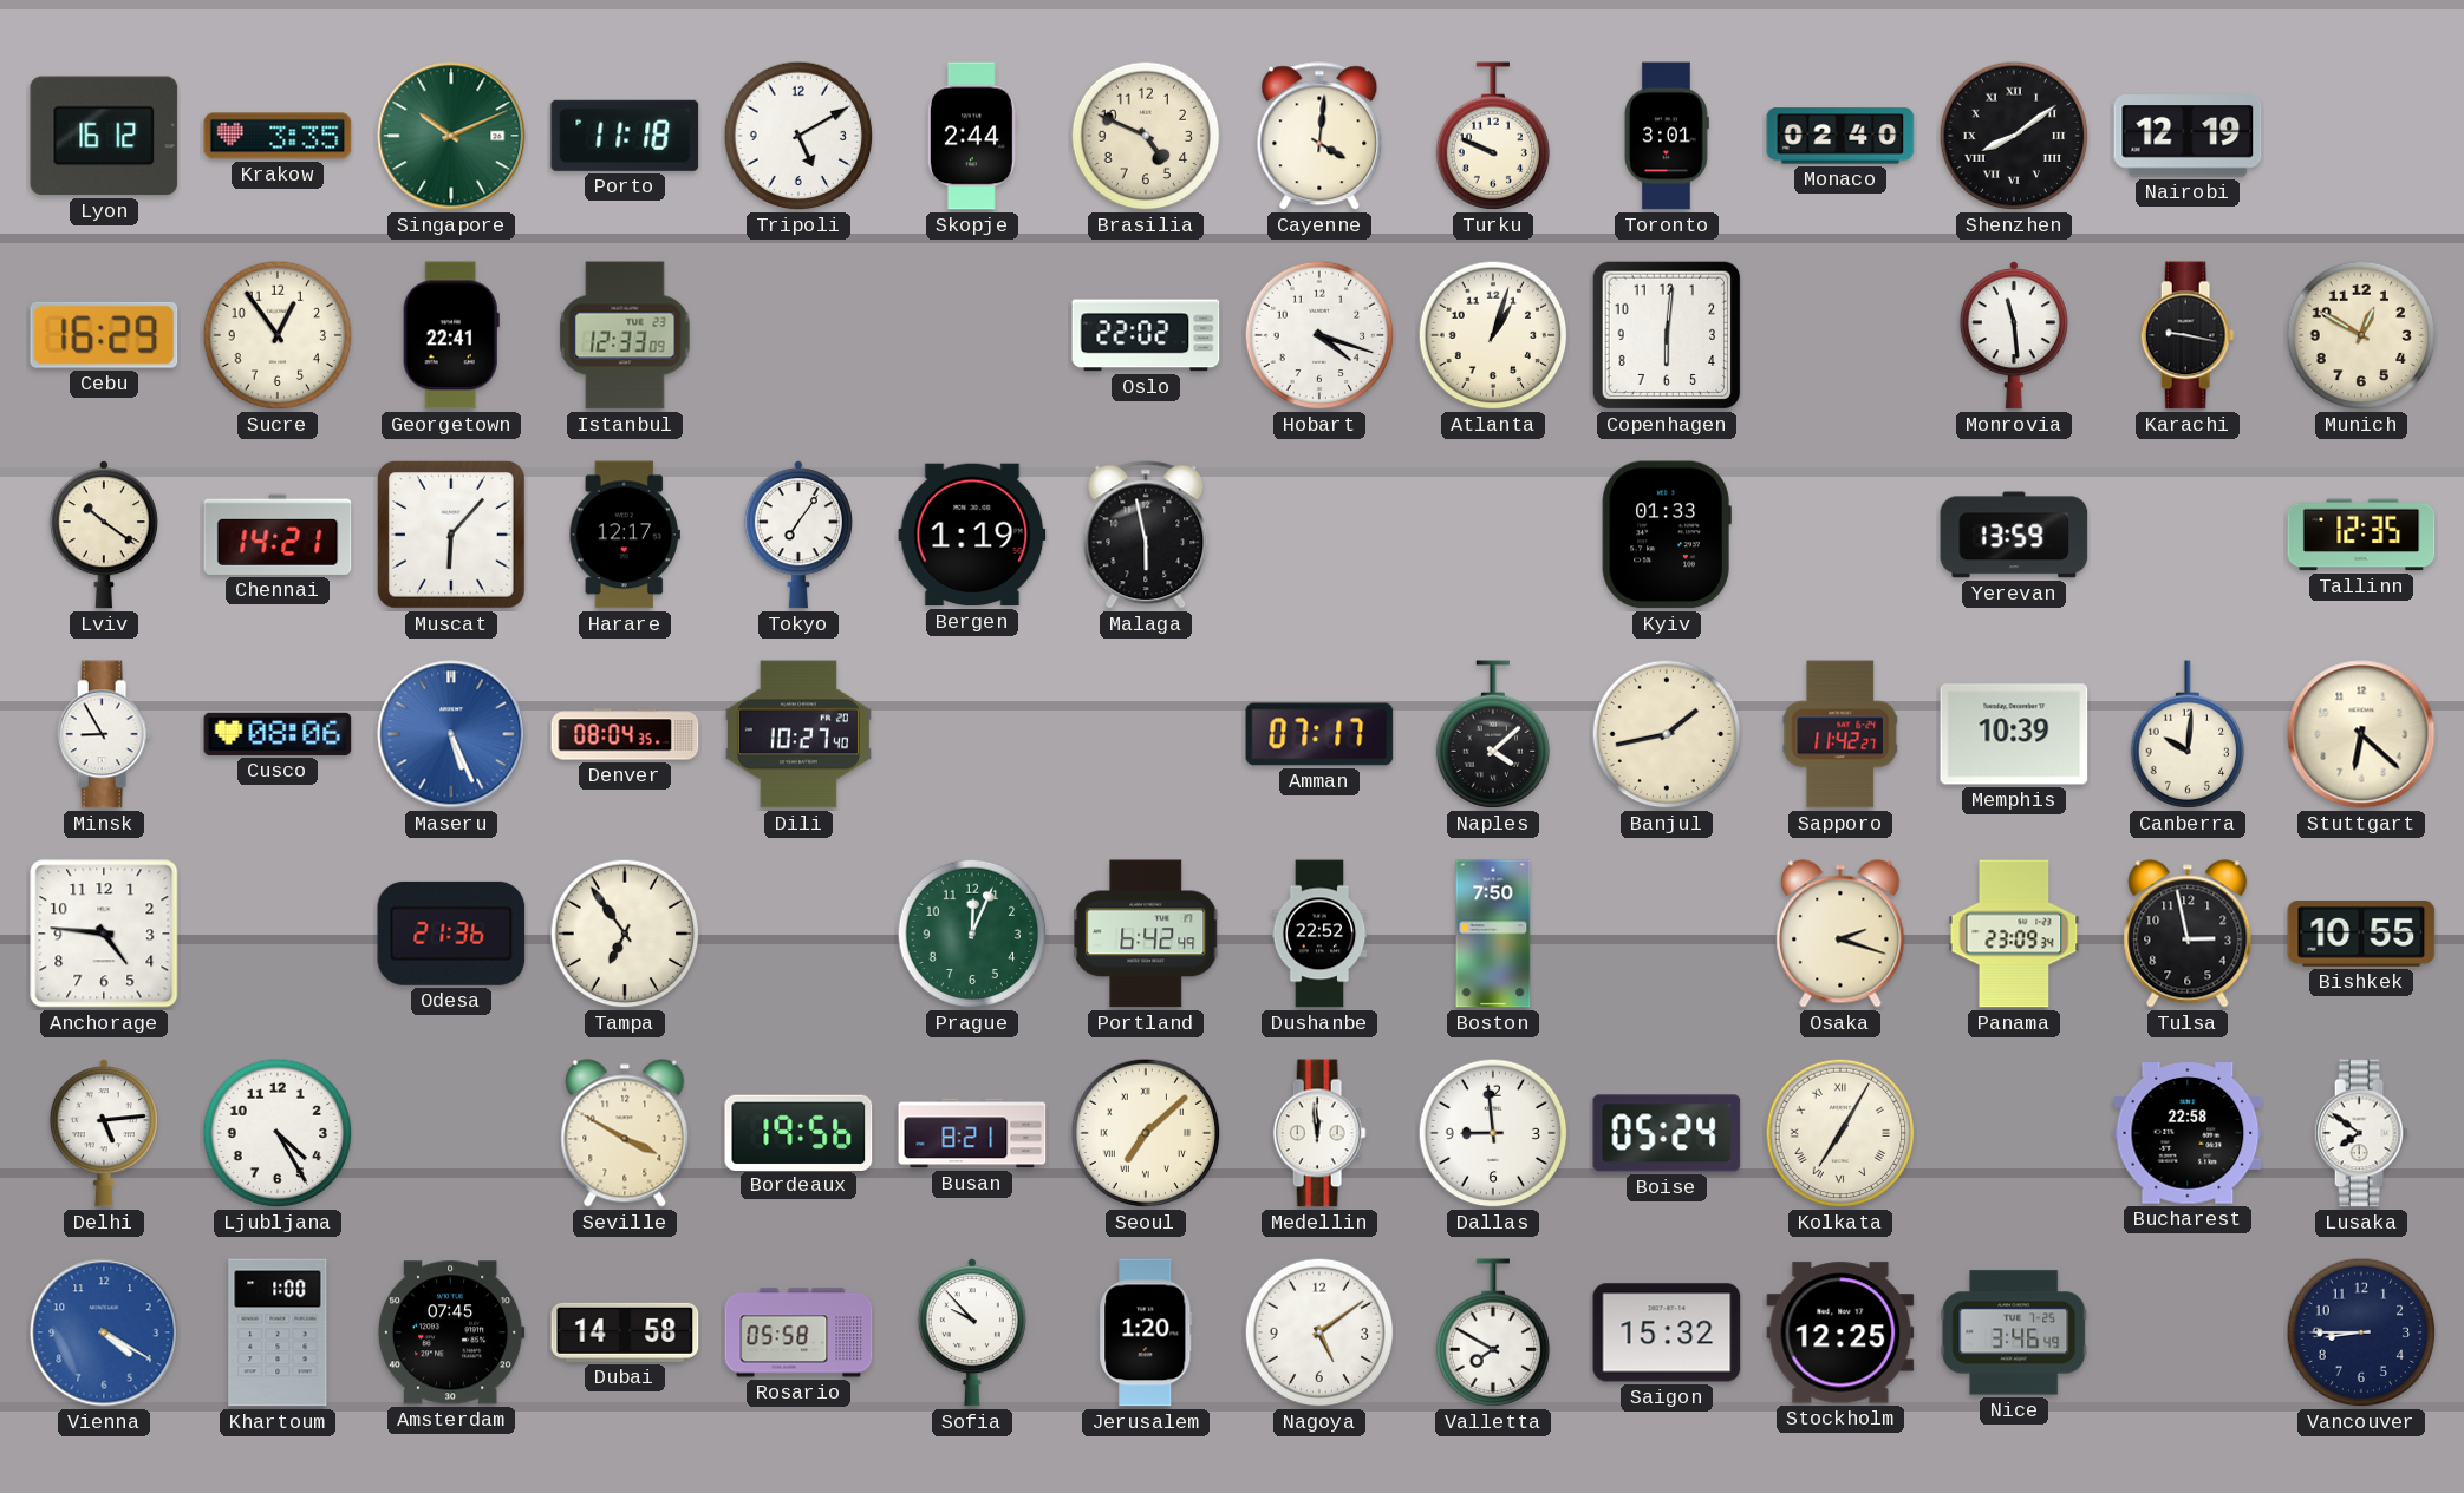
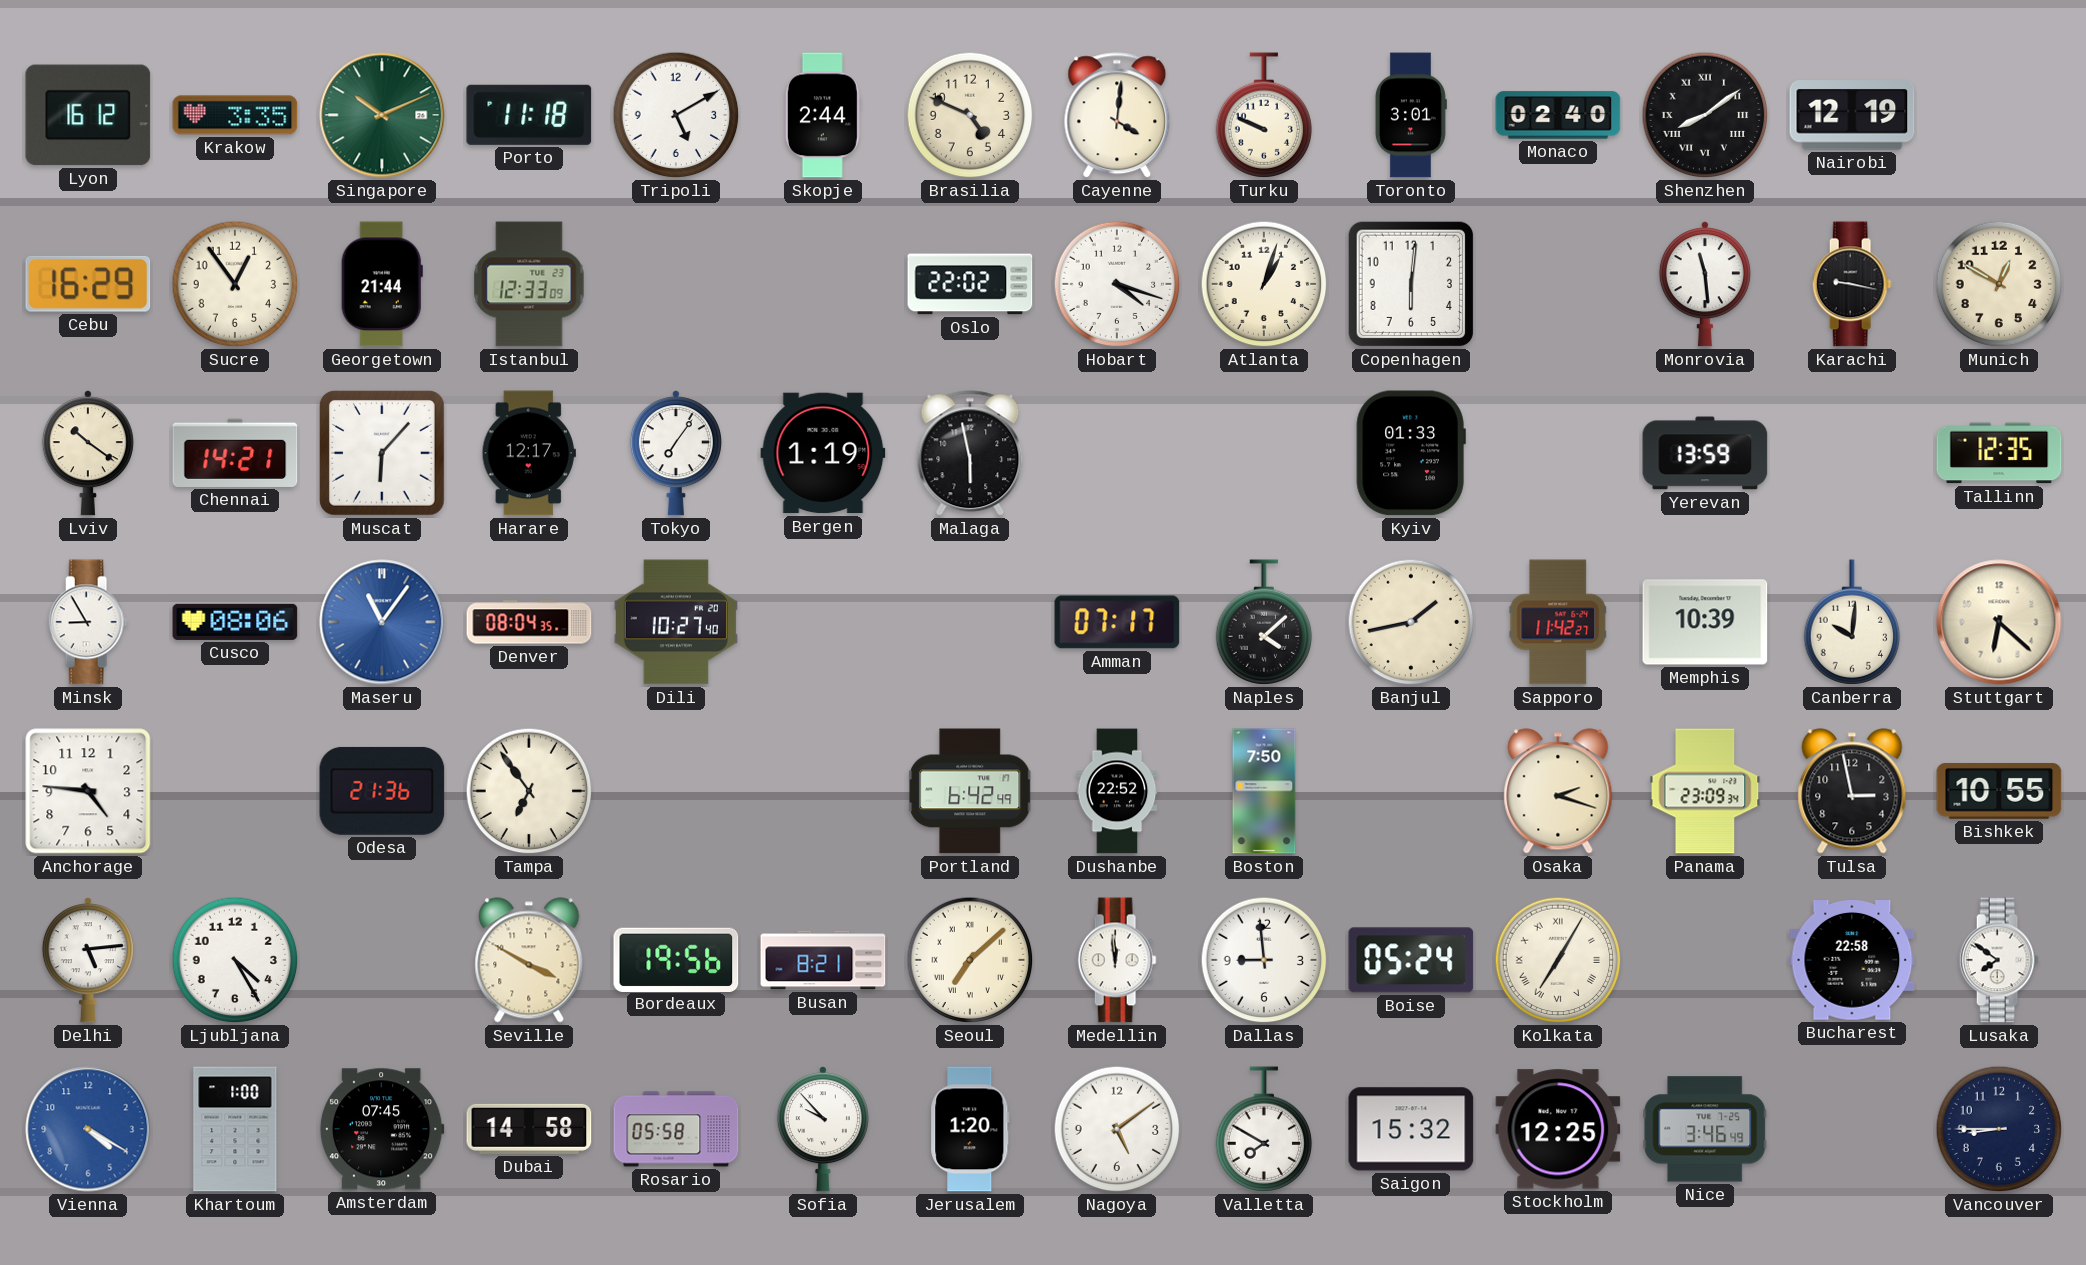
Georgetown: 22:41 -> 21:44
Maseru: 5:26 -> 11:06
Prague: 12:04 -> none
